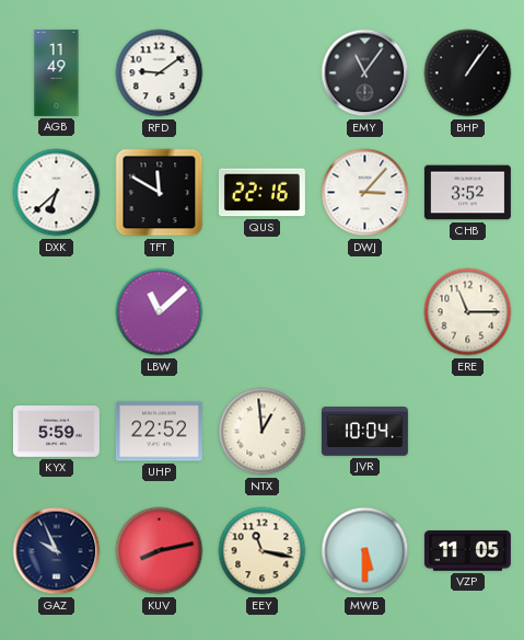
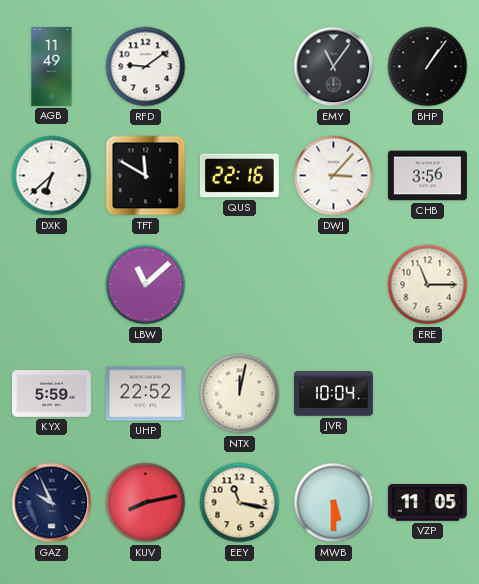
CHB: 3:52 -> 3:56
NTX: 12:59 -> 12:02
